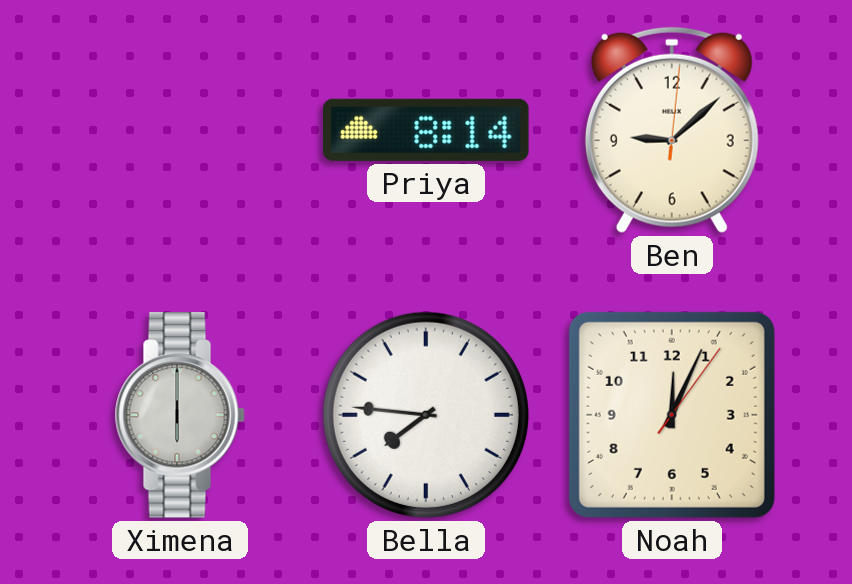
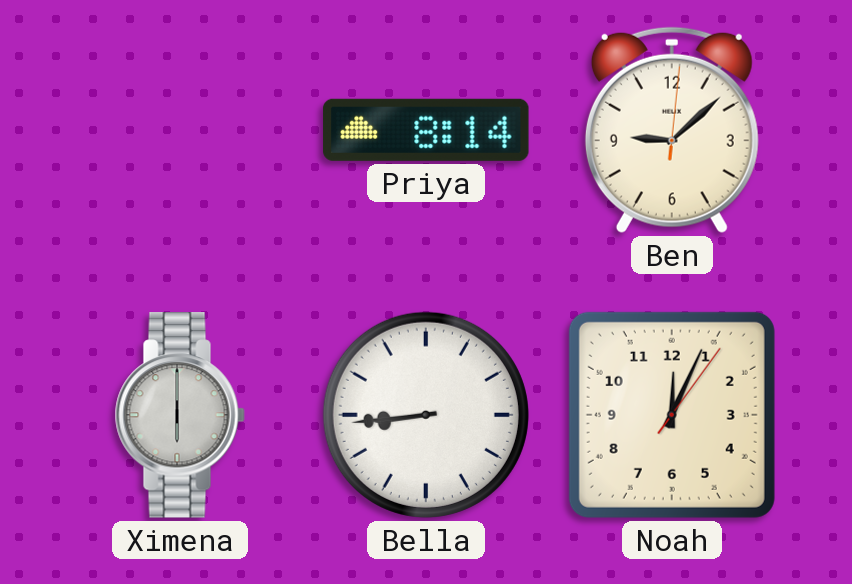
Bella: 7:46 -> 8:44
